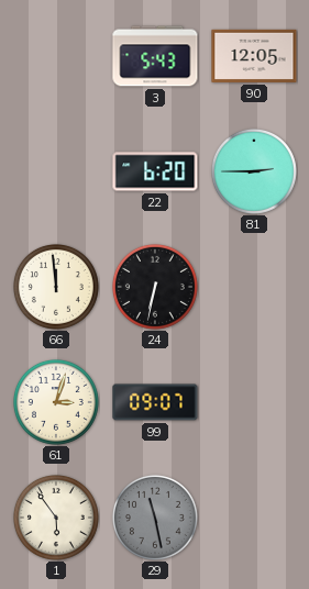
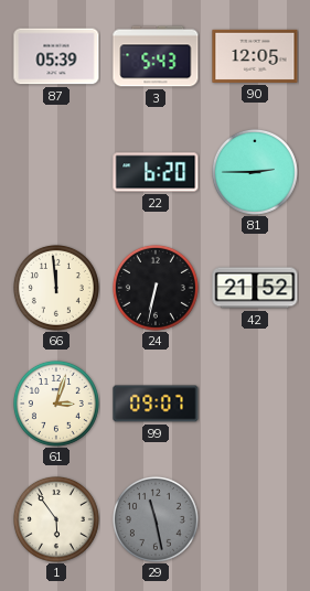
87: none -> 05:39
42: none -> 21:52
